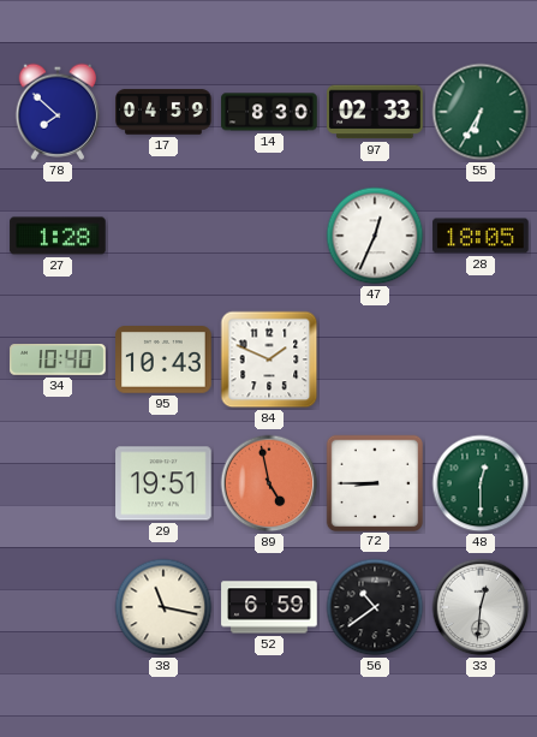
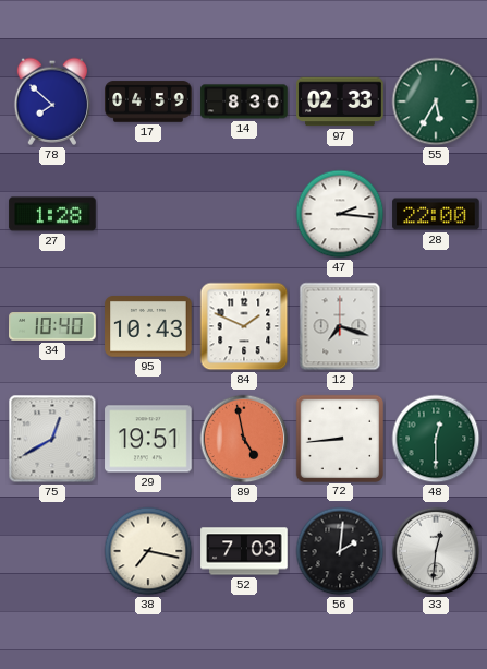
55: 6:35 -> 5:35
47: 12:34 -> 2:16
28: 18:05 -> 22:00
12: none -> 7:18
75: none -> 12:40
72: 8:45 -> 8:44
38: 11:17 -> 7:17
52: 6:59 -> 7:03
56: 10:39 -> 2:01
